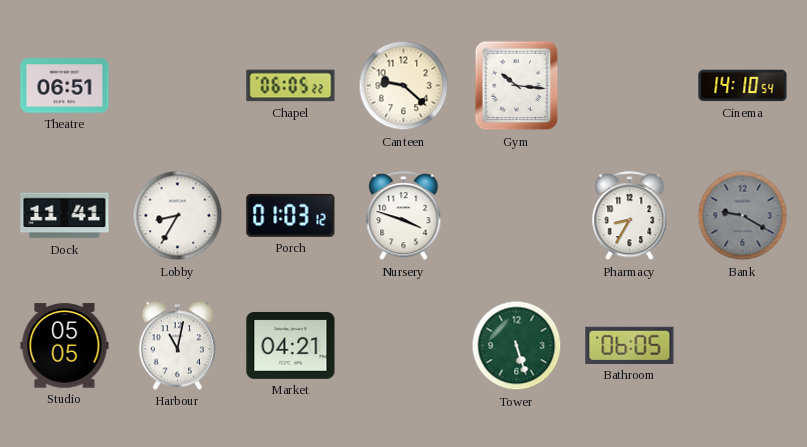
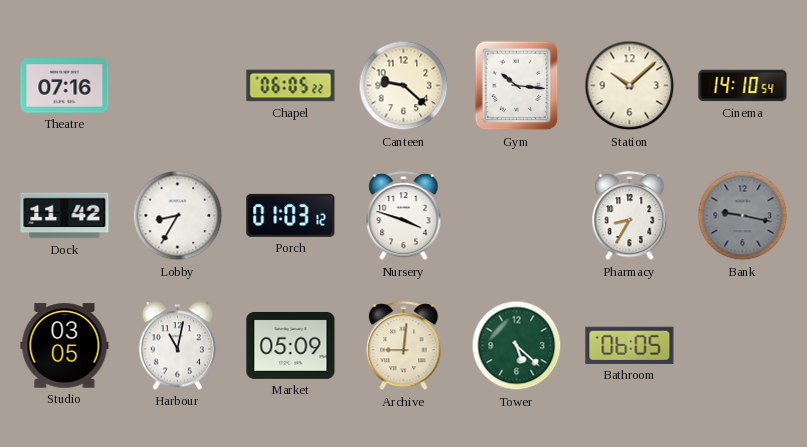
Theatre: 06:51 -> 07:16
Station: none -> 10:08
Dock: 11:41 -> 11:42
Bank: 9:20 -> 9:17
Studio: 05:05 -> 03:05
Market: 04:21 -> 05:09
Archive: none -> 9:01
Tower: 5:27 -> 5:22
